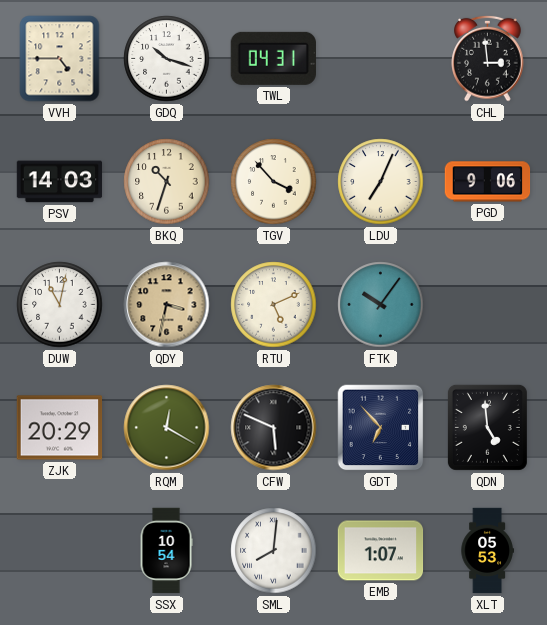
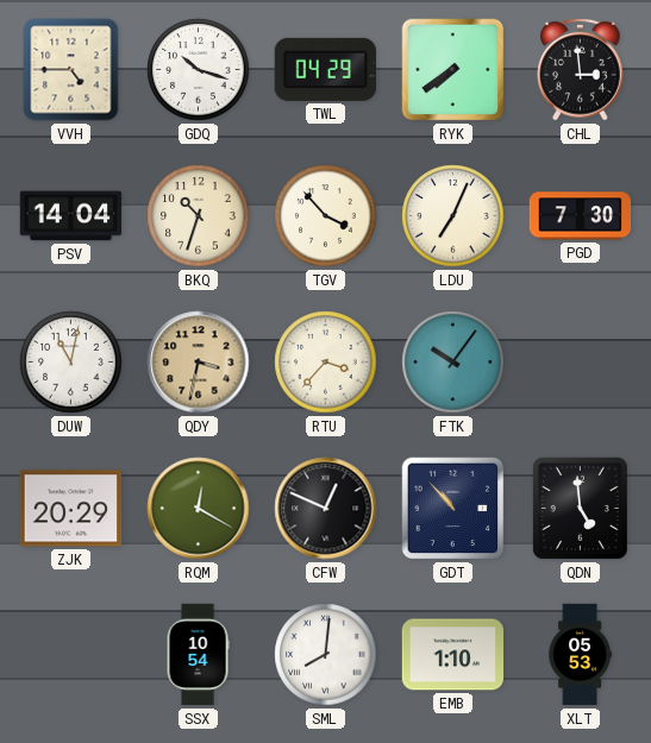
TWL: 04:31 -> 04:29
RYK: none -> 7:39
PSV: 14:03 -> 14:04
PGD: 9:06 -> 7:30
RTU: 5:11 -> 3:37
CFW: 5:49 -> 12:49
GDT: 6:53 -> 10:53
EMB: 1:07 -> 1:10
